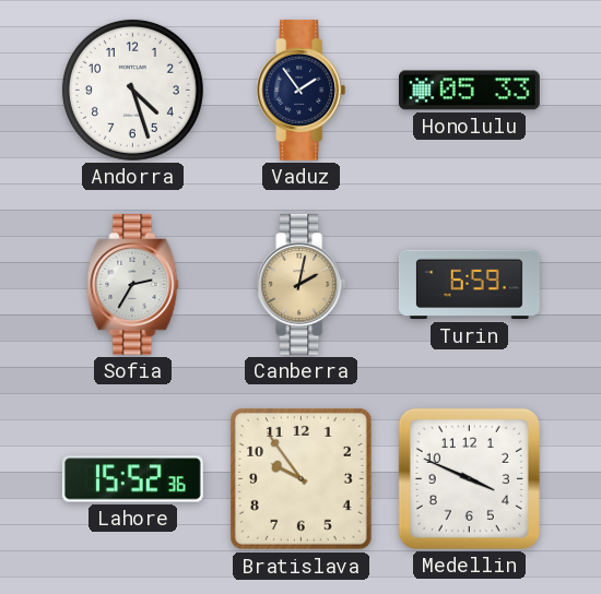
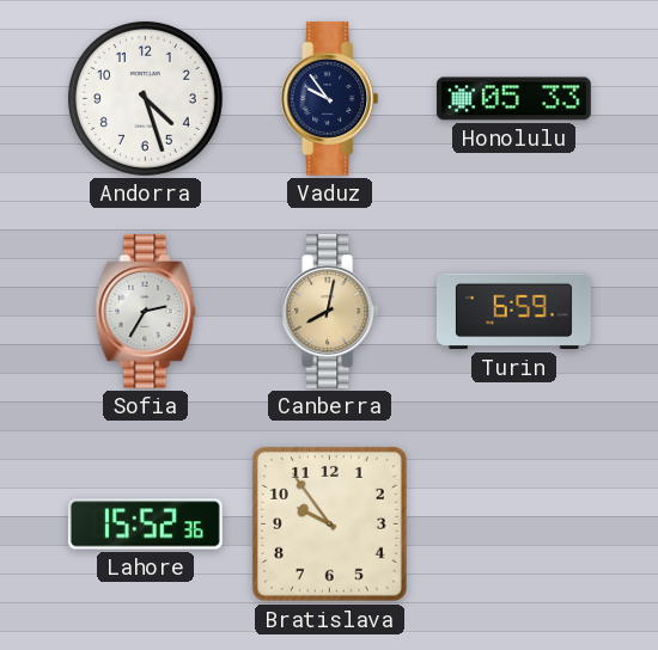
Vaduz: 1:54 -> 9:54
Canberra: 2:02 -> 8:02
Medellin: 3:49 -> none
